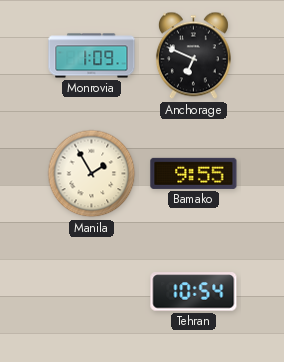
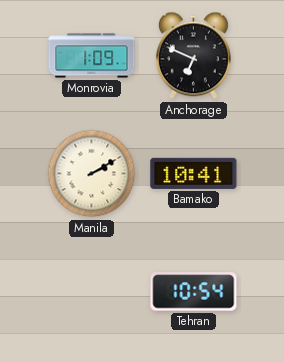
Manila: 1:55 -> 2:10
Bamako: 9:55 -> 10:41
